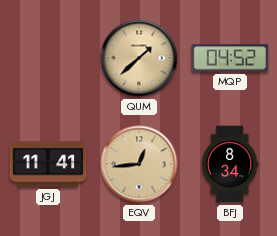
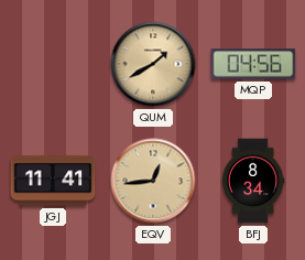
QUM: 1:38 -> 1:40
MQP: 04:52 -> 04:56
